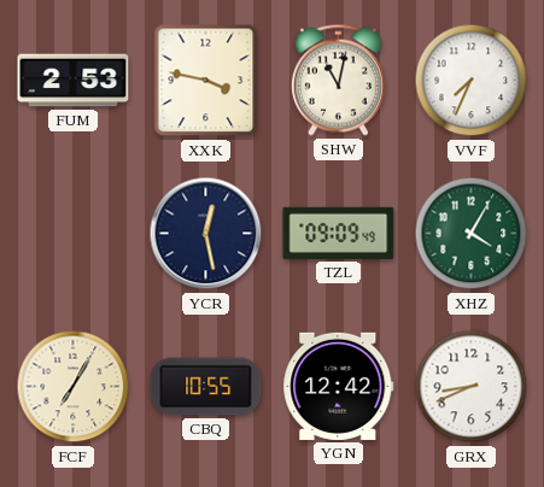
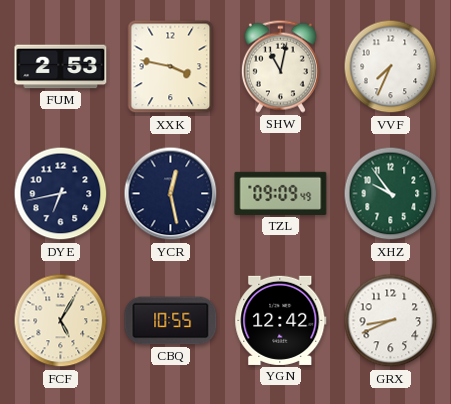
DYE: none -> 6:43
XHZ: 4:05 -> 9:54
FCF: 7:05 -> 5:05
